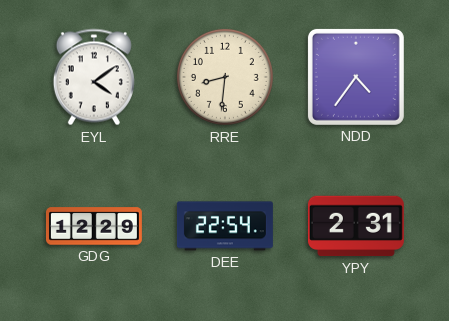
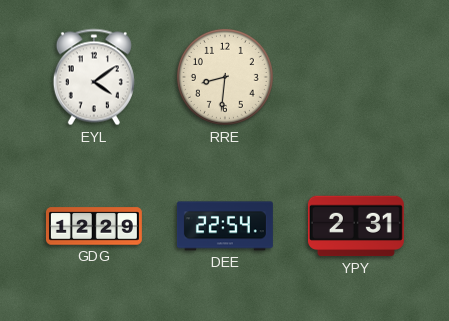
NDD: 4:36 -> none
